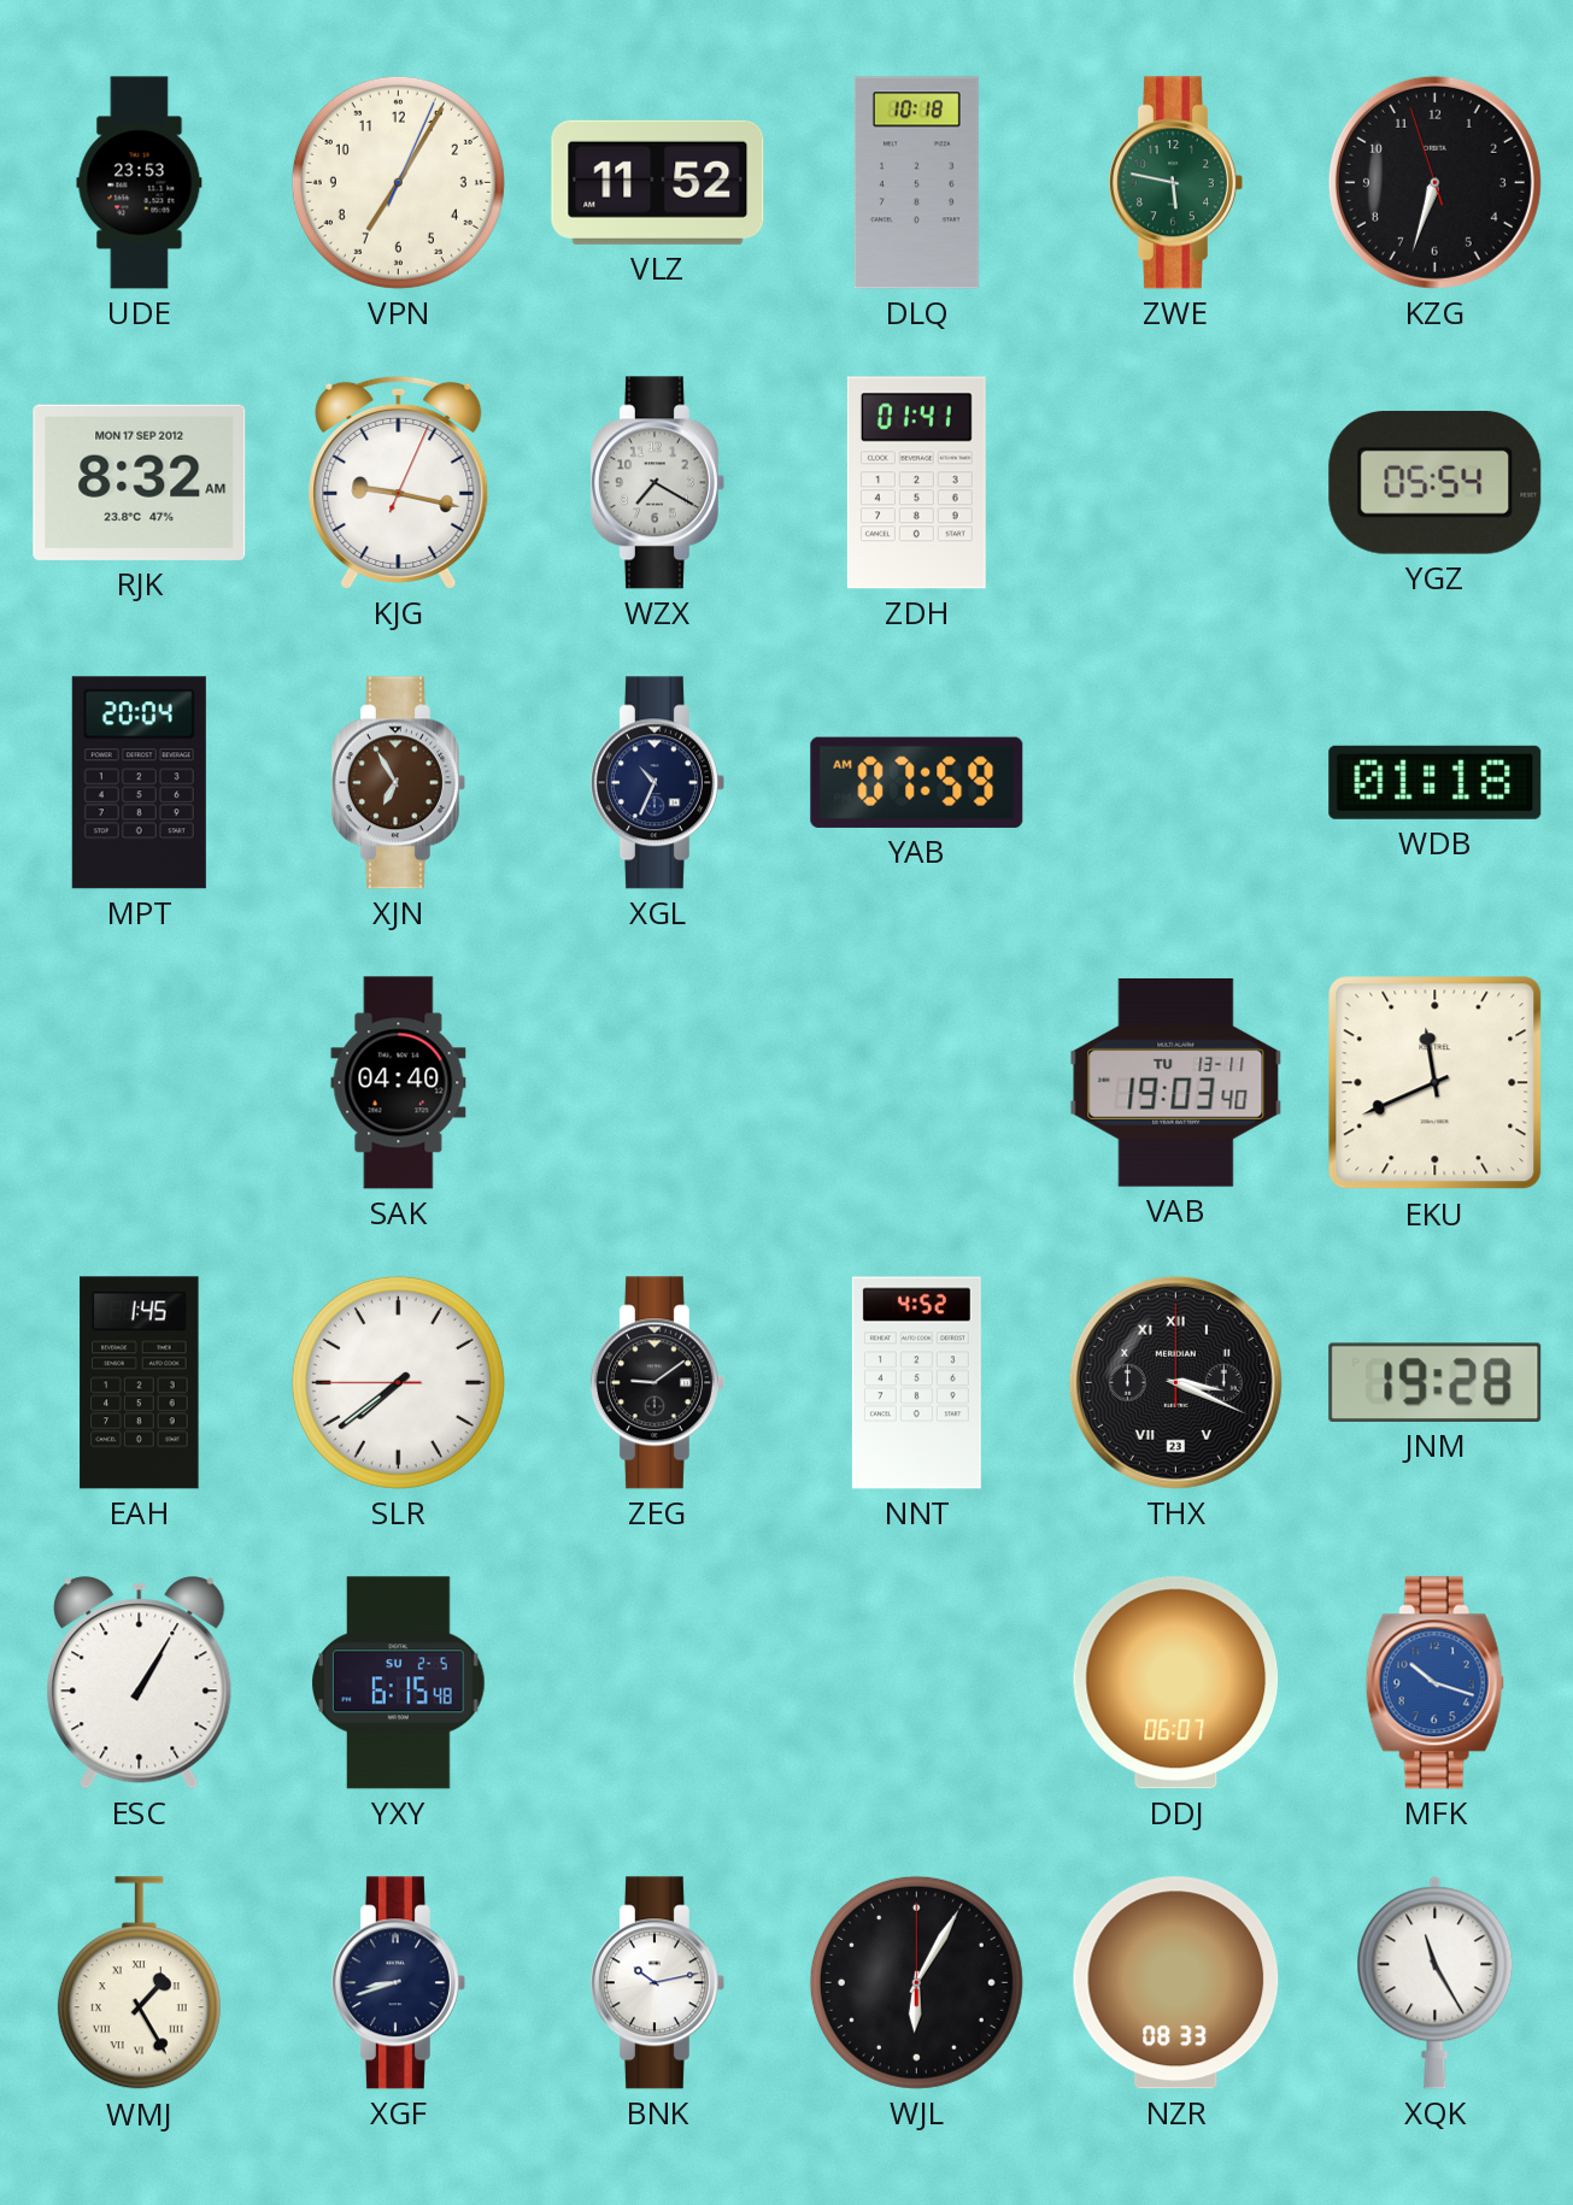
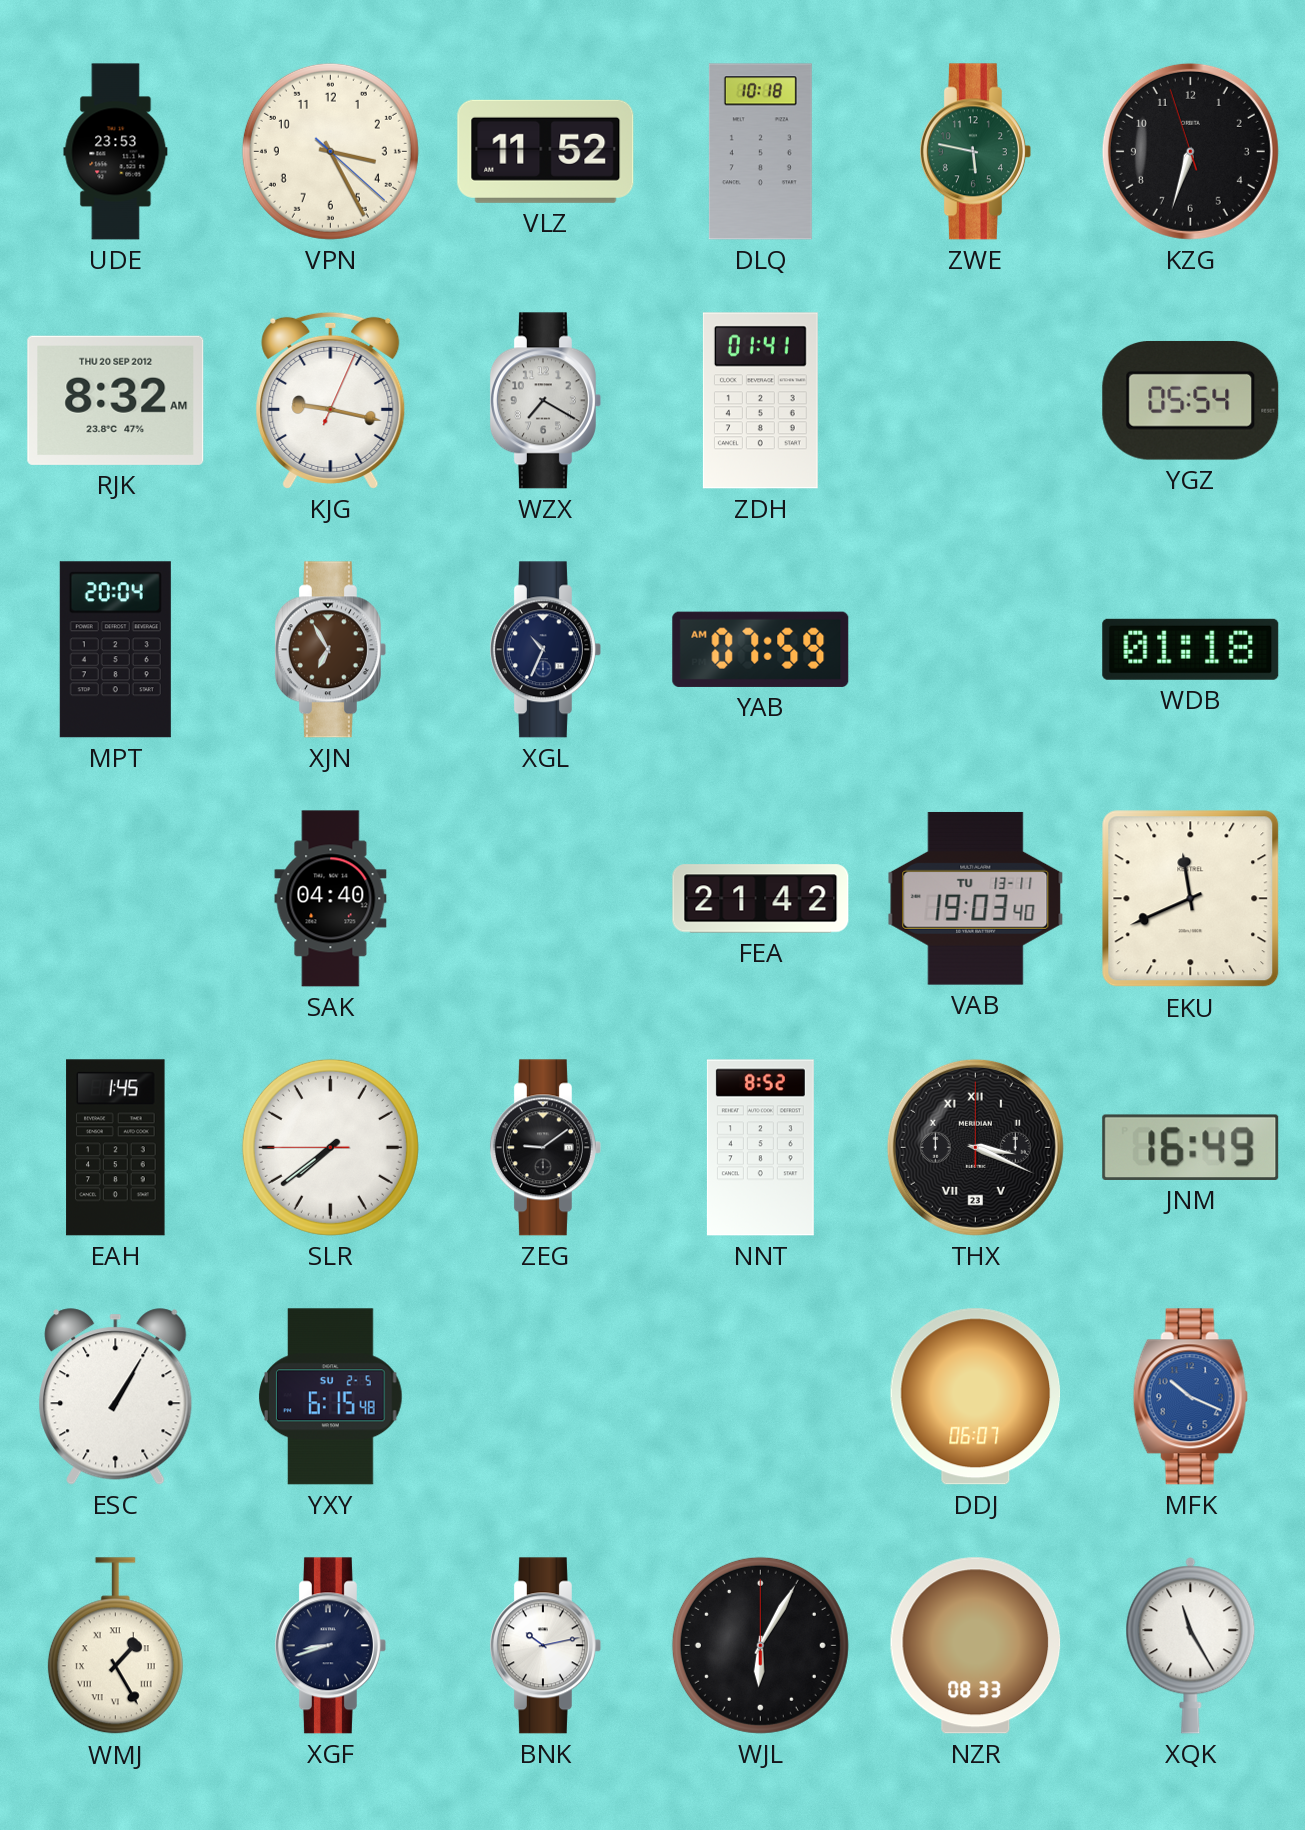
VPN: 7:05 -> 3:25
RJK date: MON 17 SEP 2012 -> THU 20 SEP 2012
FEA: none -> 21:42
NNT: 4:52 -> 8:52
JNM: 19:28 -> 16:49
MFK: 10:18 -> 10:19
